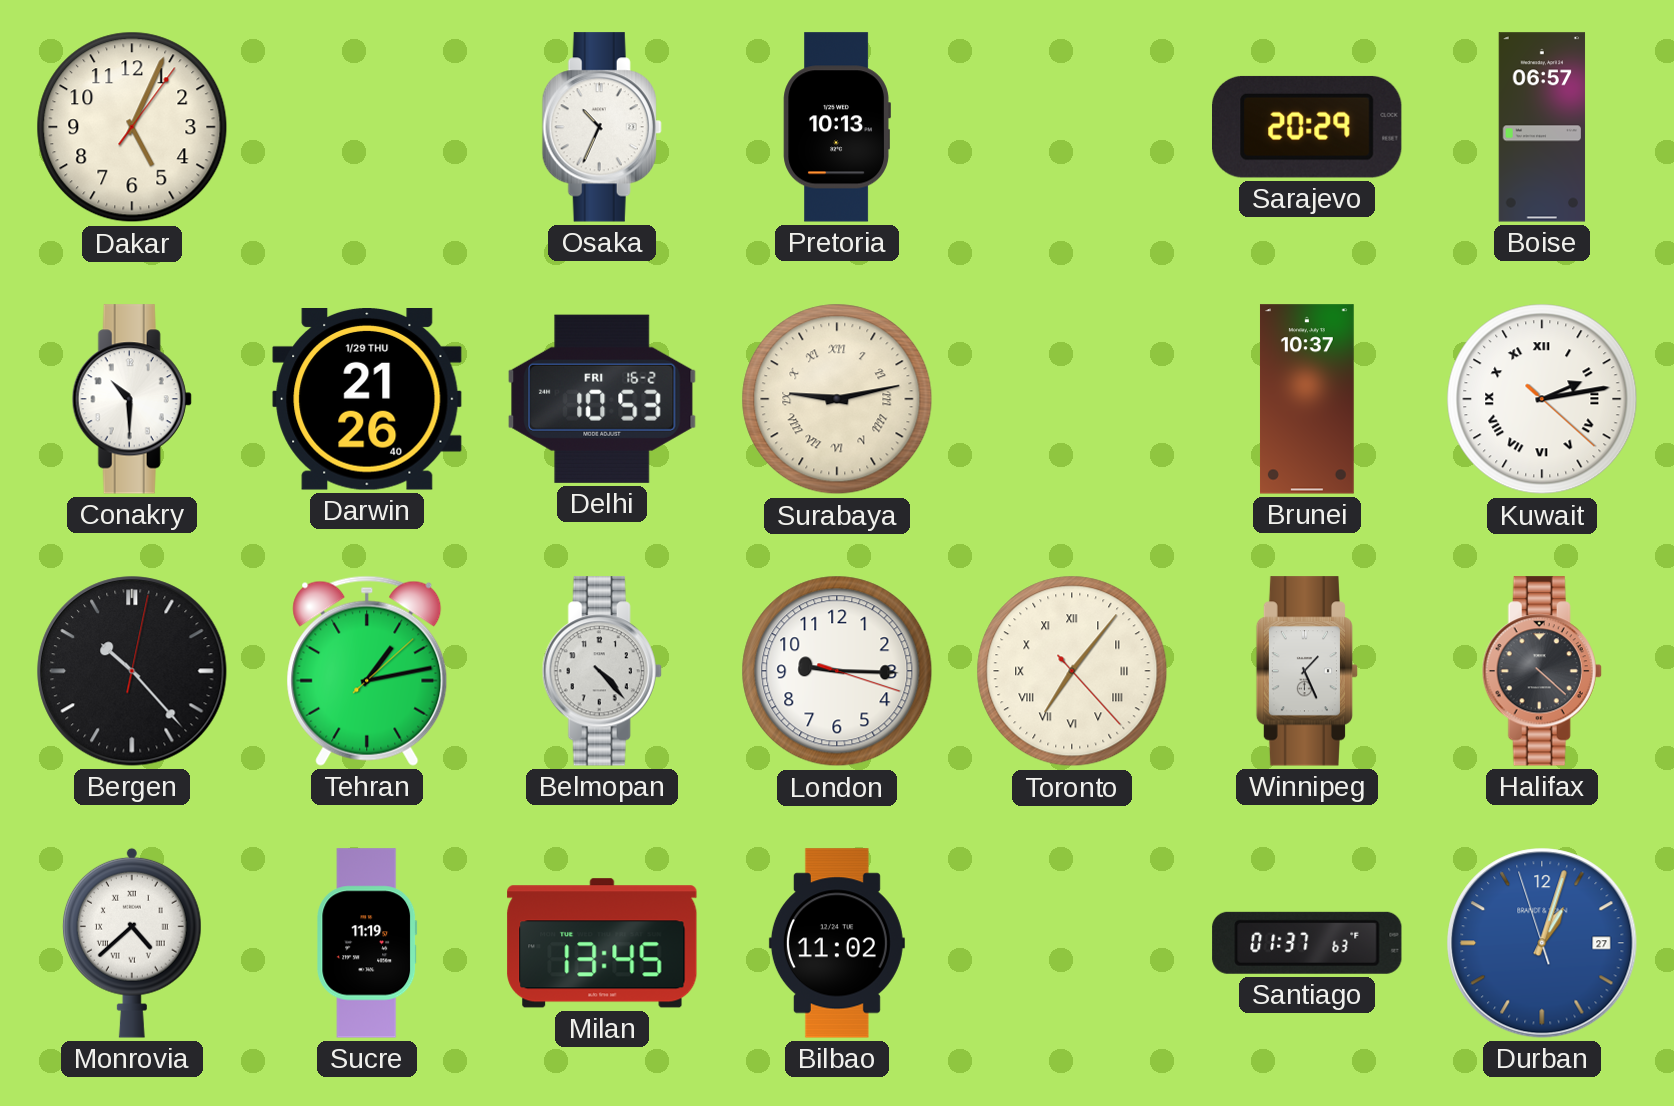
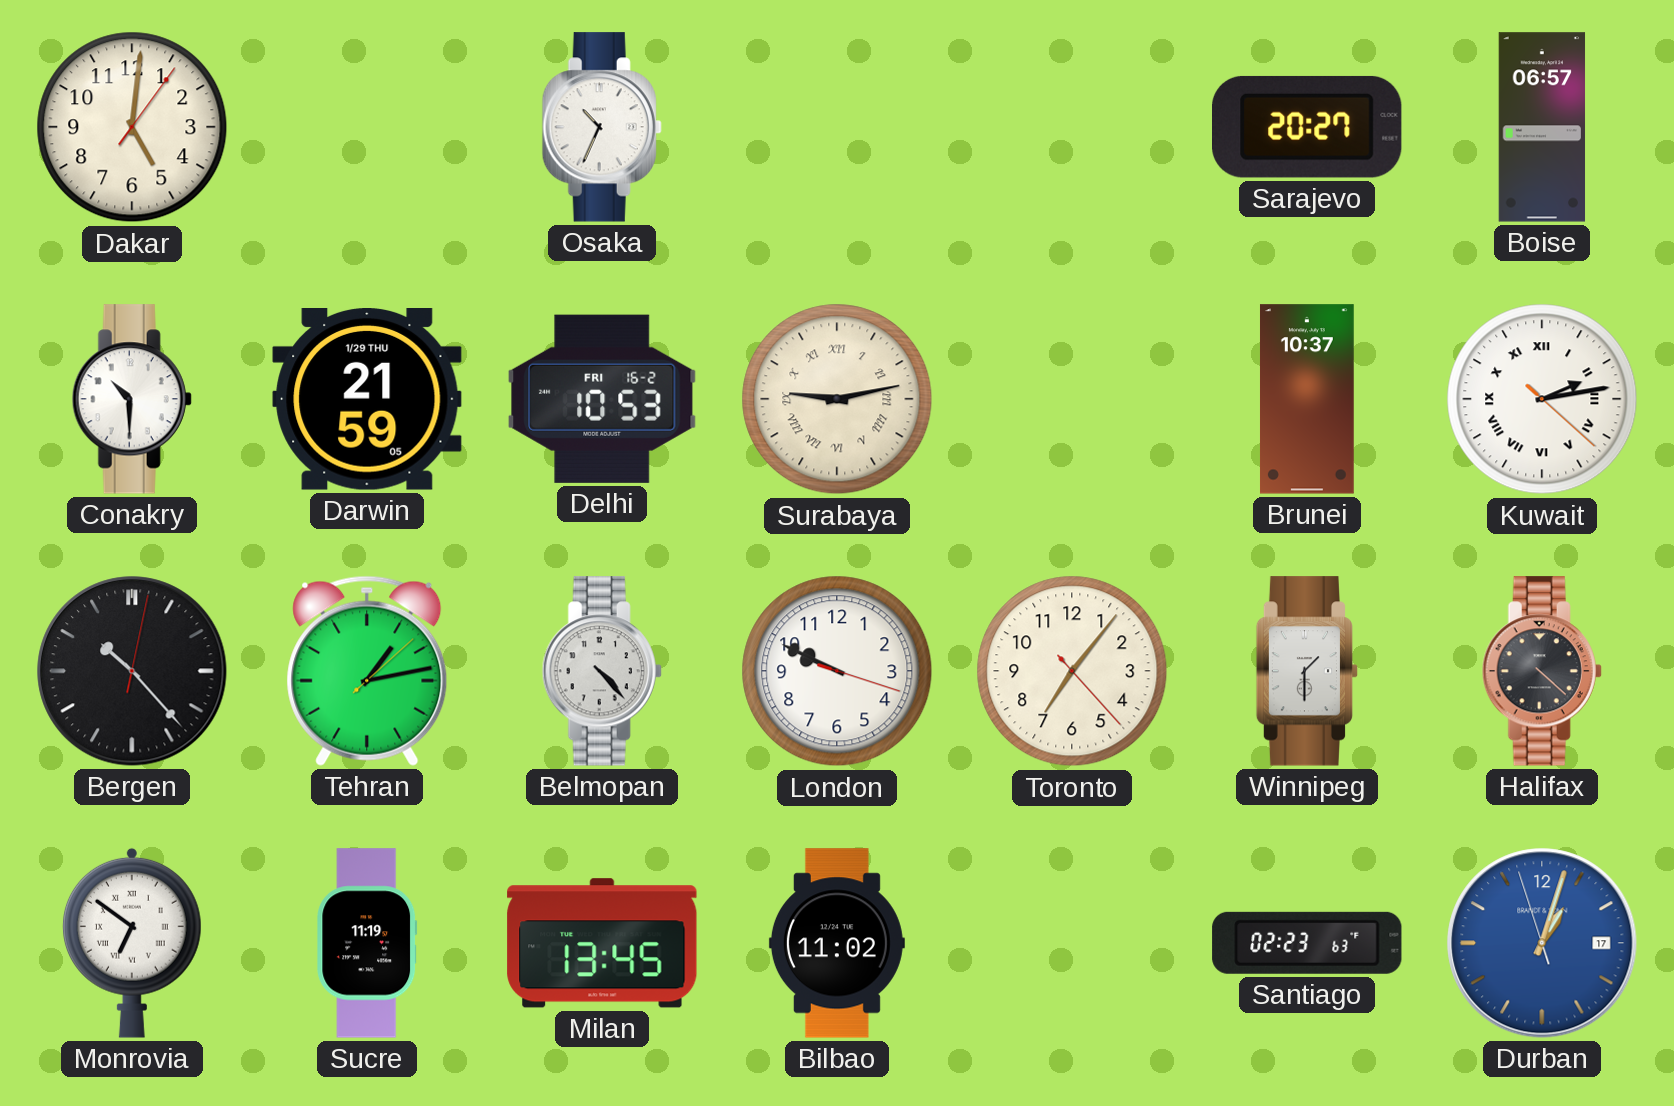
Dakar: 5:04 -> 5:01
Pretoria: 10:13 -> none
Sarajevo: 20:29 -> 20:27
Darwin: 21:26 -> 21:59
London: 9:15 -> 9:49
Toronto numerals: Roman -> Arabic
Winnipeg: 1:26 -> 1:30
Monrovia: 4:38 -> 6:51
Santiago: 01:37 -> 02:23
Durban date: 27 -> 17
